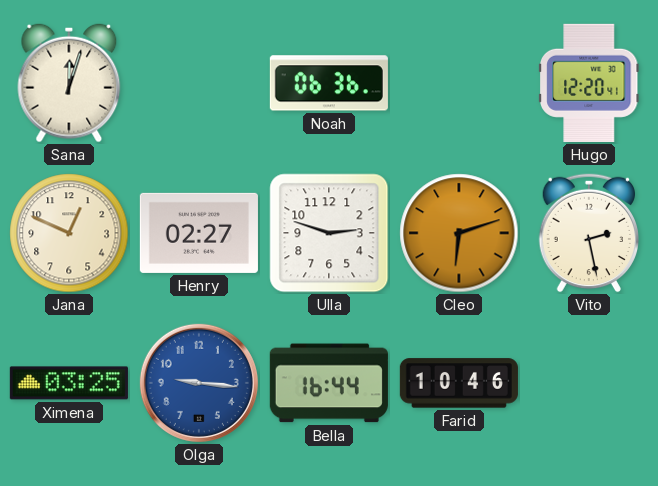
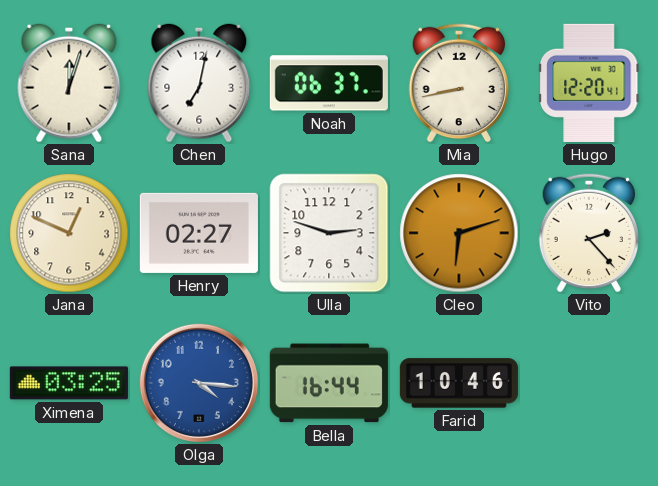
Chen: none -> 7:02
Noah: 06:36 -> 06:37
Mia: none -> 8:43
Vito: 2:28 -> 2:23
Olga: 9:16 -> 4:16
